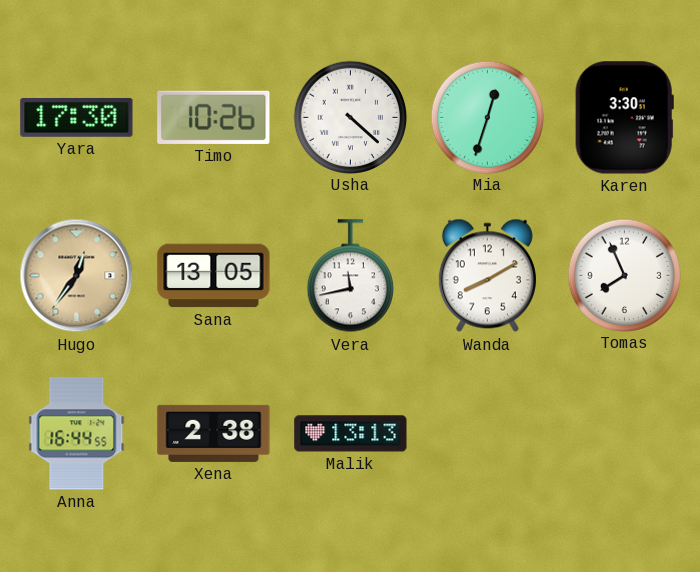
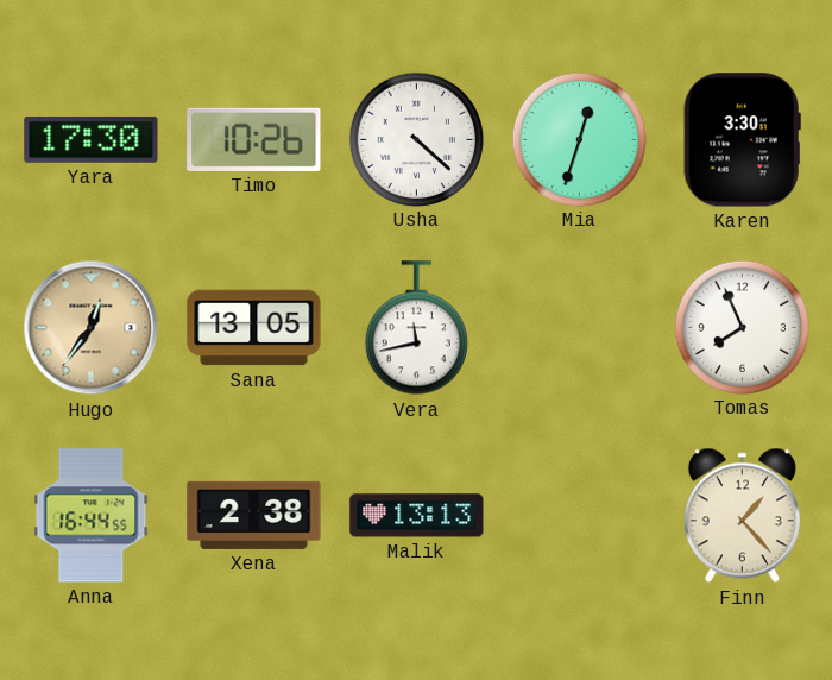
Wanda: 8:10 -> none
Finn: none -> 1:23
